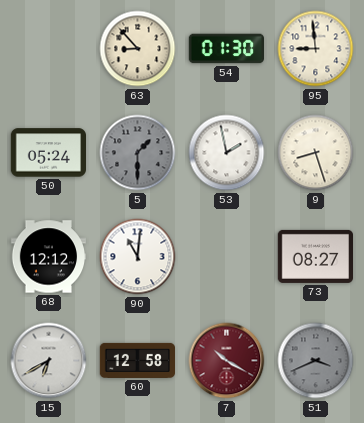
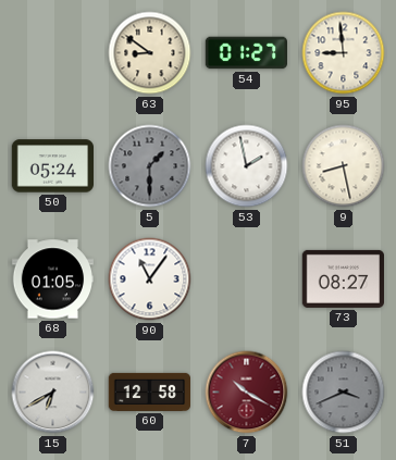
63: 8:53 -> 8:51
54: 01:30 -> 01:27
9: 8:27 -> 8:28
68: 12:12 -> 01:05
90: 11:01 -> 11:06
